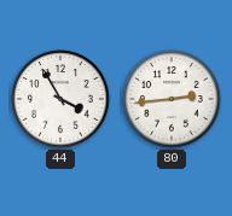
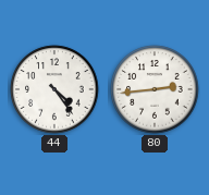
44: 3:55 -> 4:24
